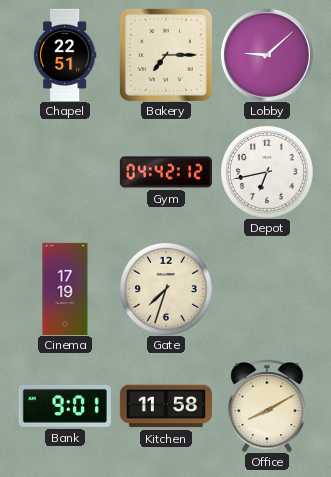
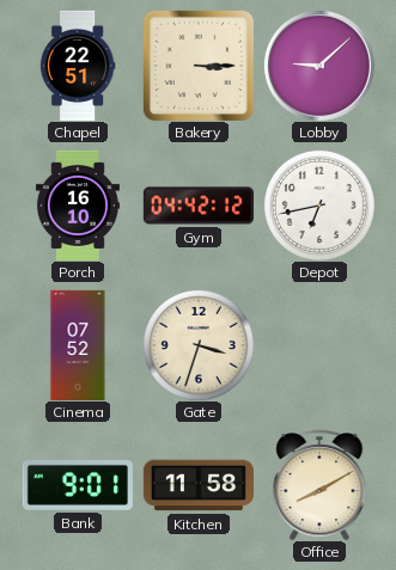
Bakery: 7:15 -> 3:15
Porch: none -> 16:10
Cinema: 17:19 -> 07:52
Gate: 7:33 -> 3:33
